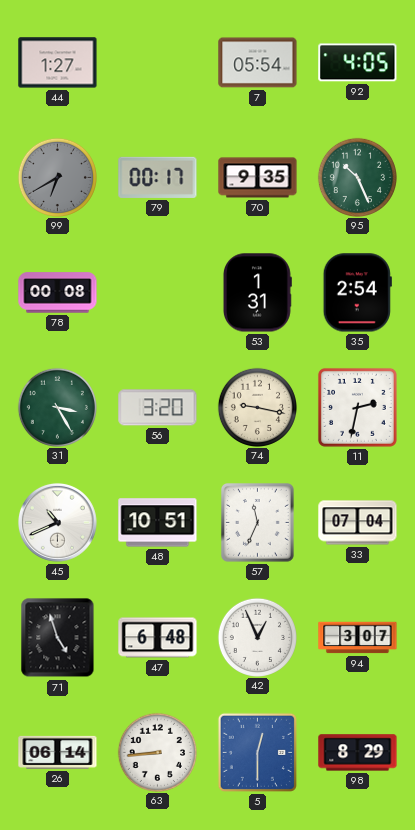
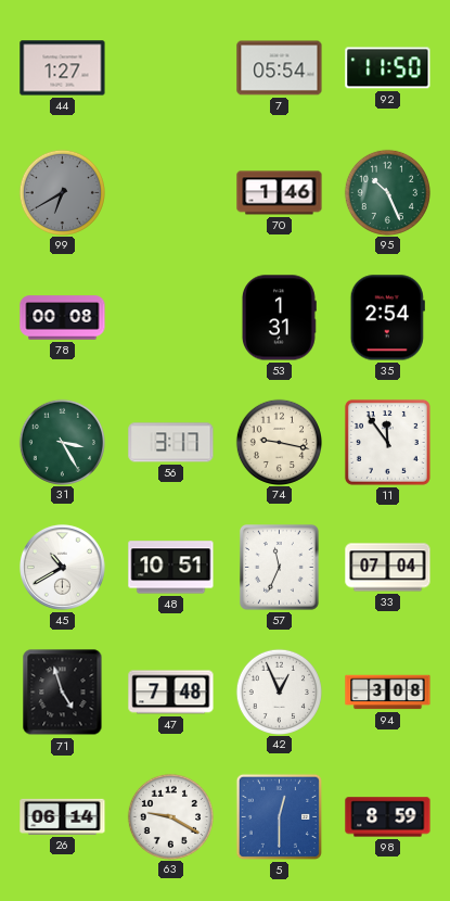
92: 4:05 -> 11:50
79: 00:17 -> none
70: 9:35 -> 1:46
56: 3:20 -> 3:17
11: 2:32 -> 11:54
45: 10:41 -> 10:40
47: 6:48 -> 7:48
94: 3:07 -> 3:08
63: 8:44 -> 9:20
98: 8:29 -> 8:59
